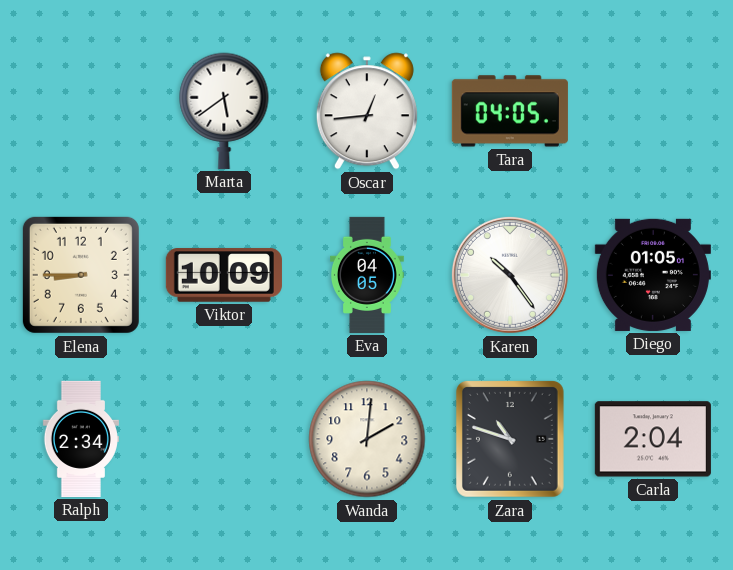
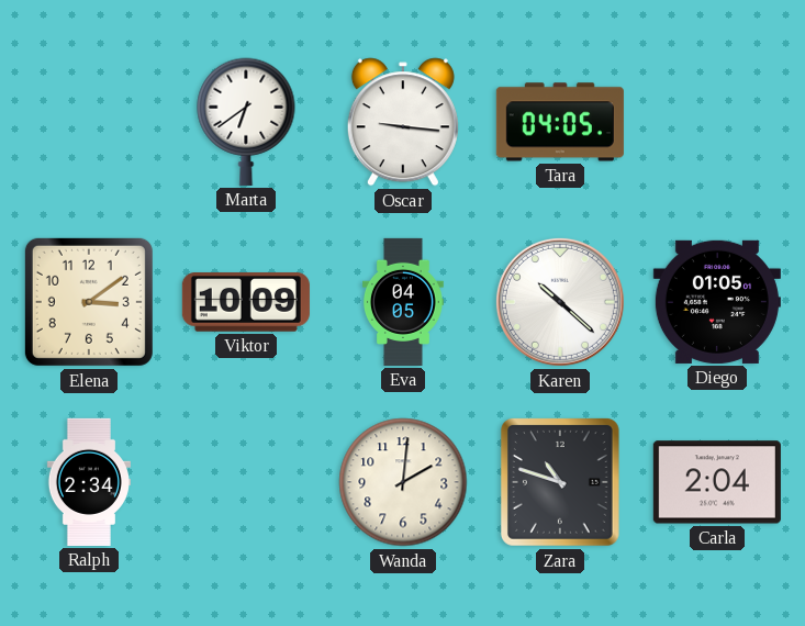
Marta: 5:39 -> 6:39
Oscar: 12:44 -> 9:16
Elena: 8:45 -> 3:09
Karen: 10:24 -> 10:22
